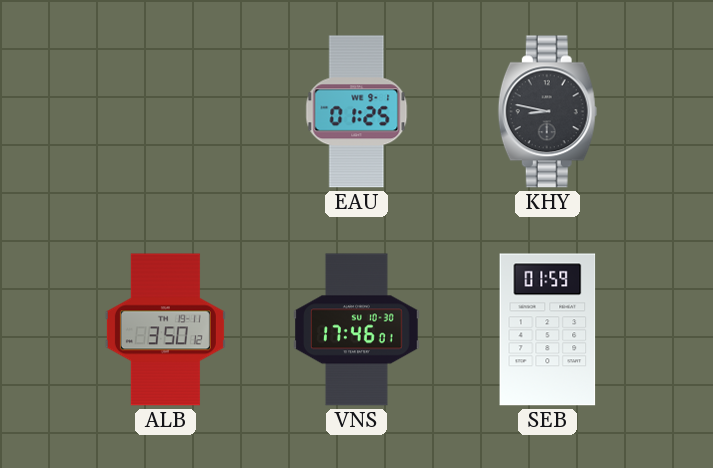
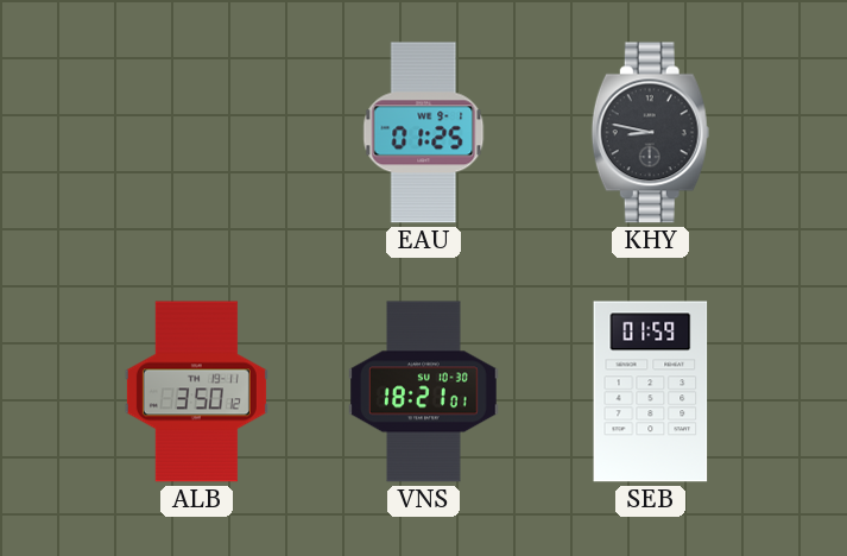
VNS: 17:46 -> 18:21
